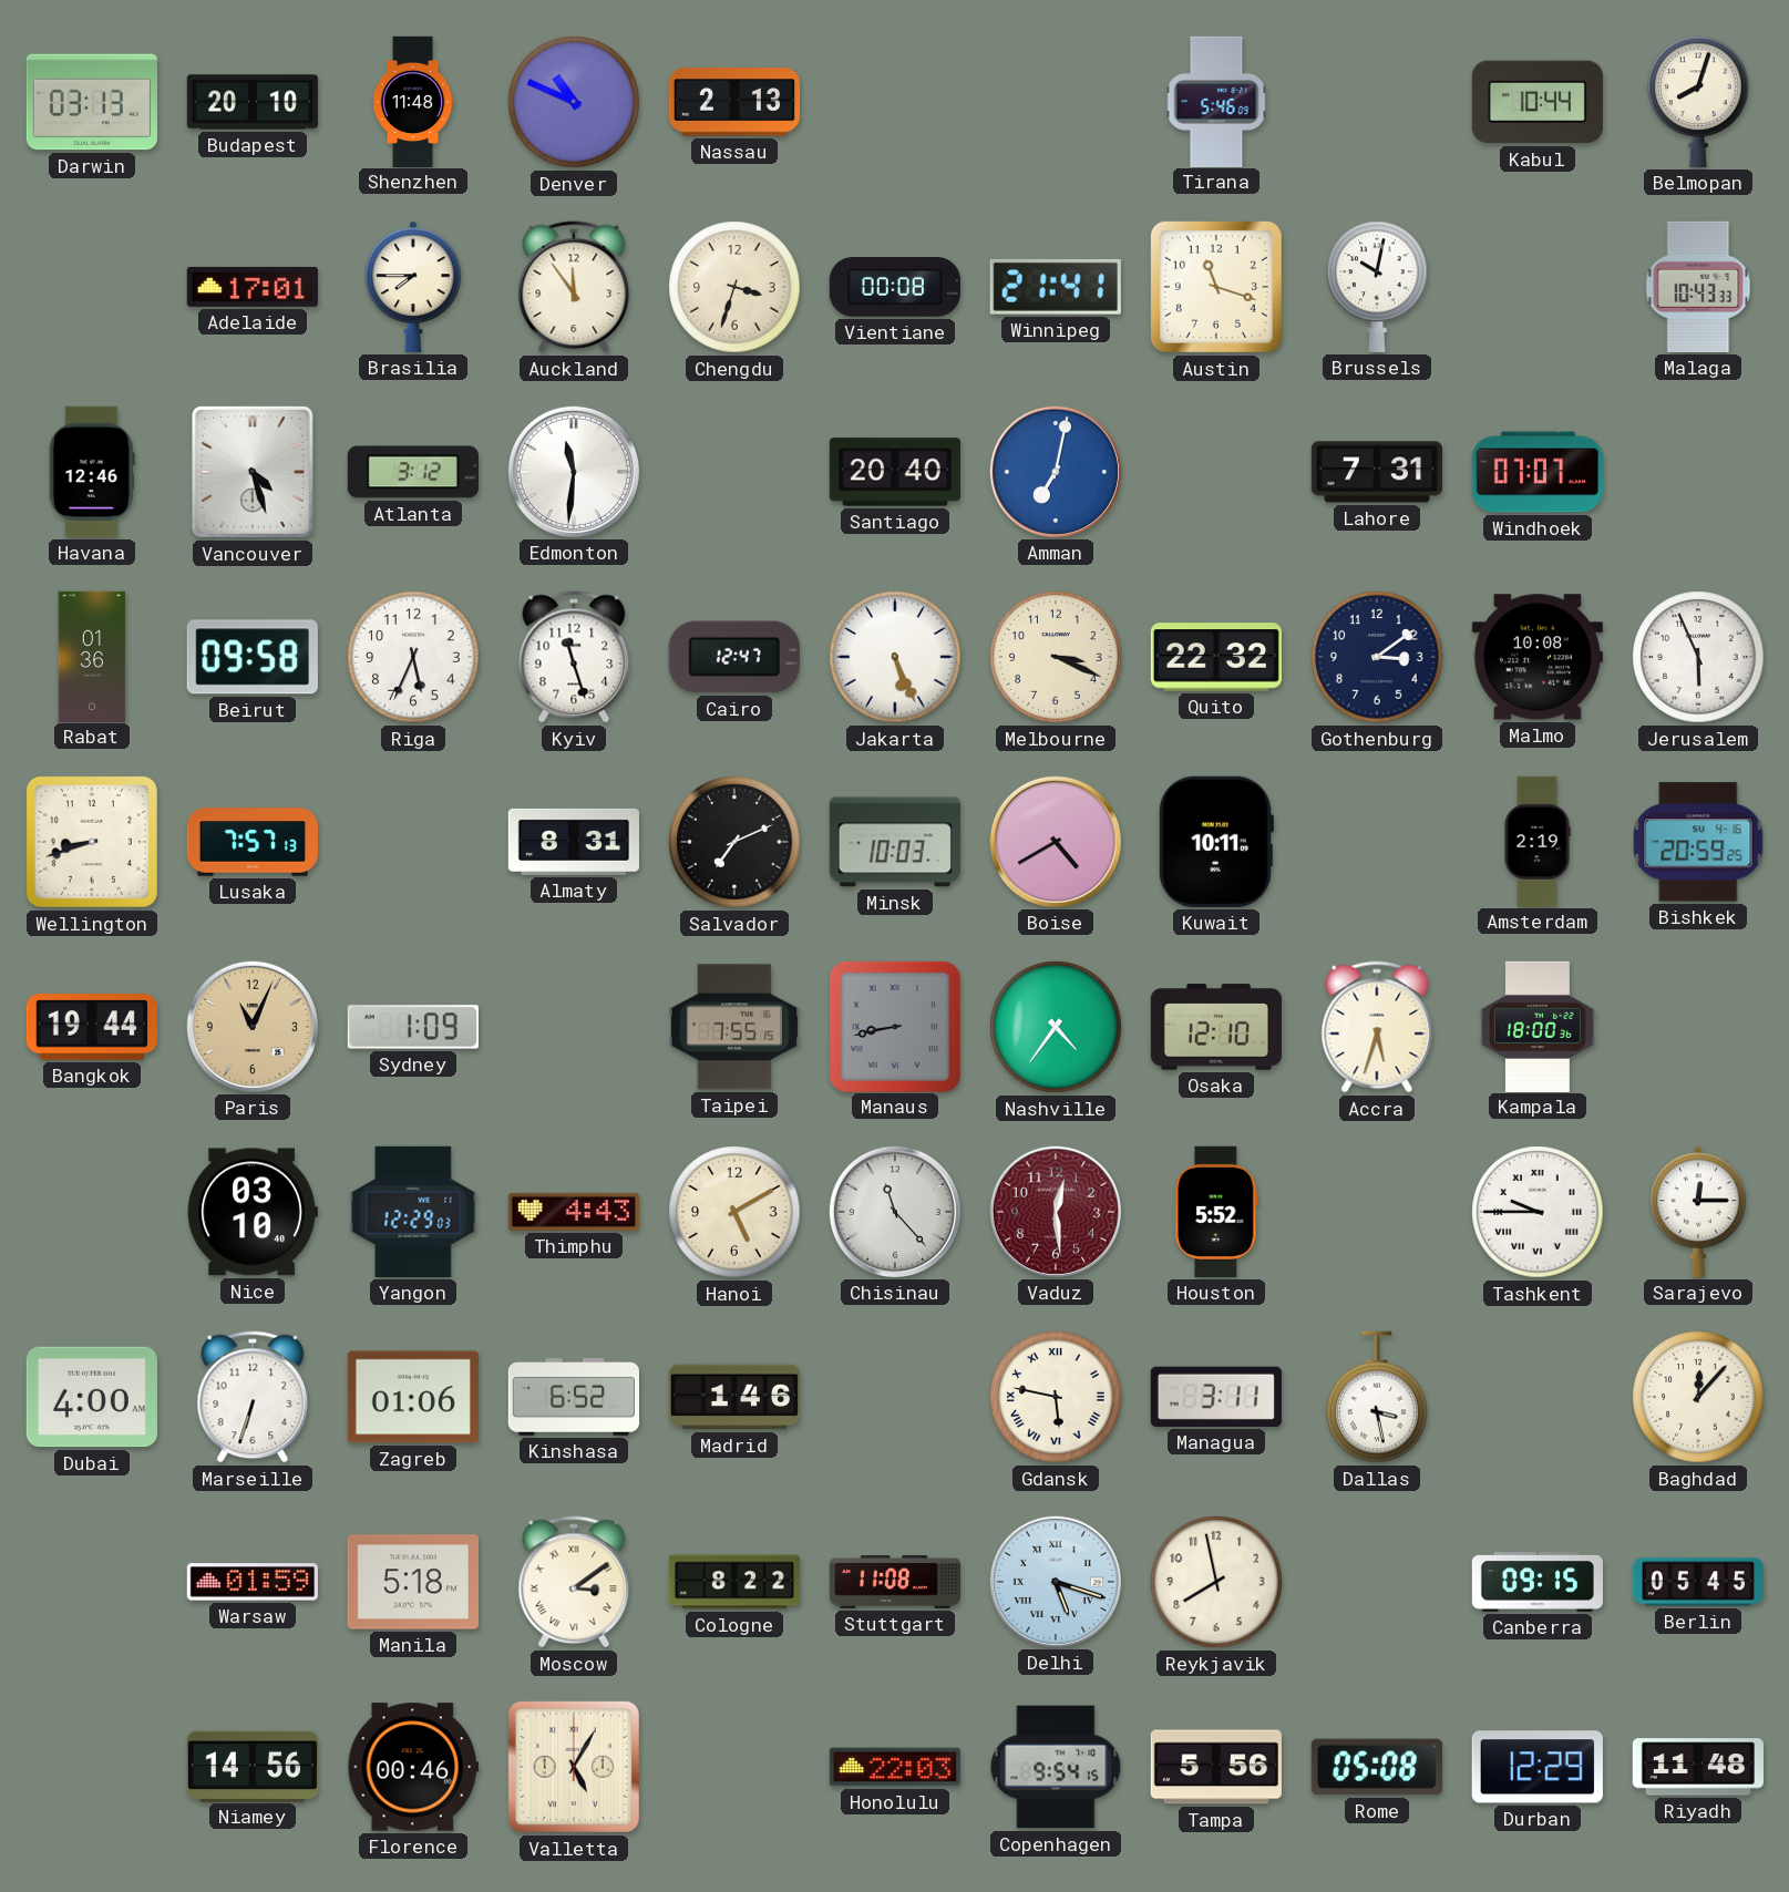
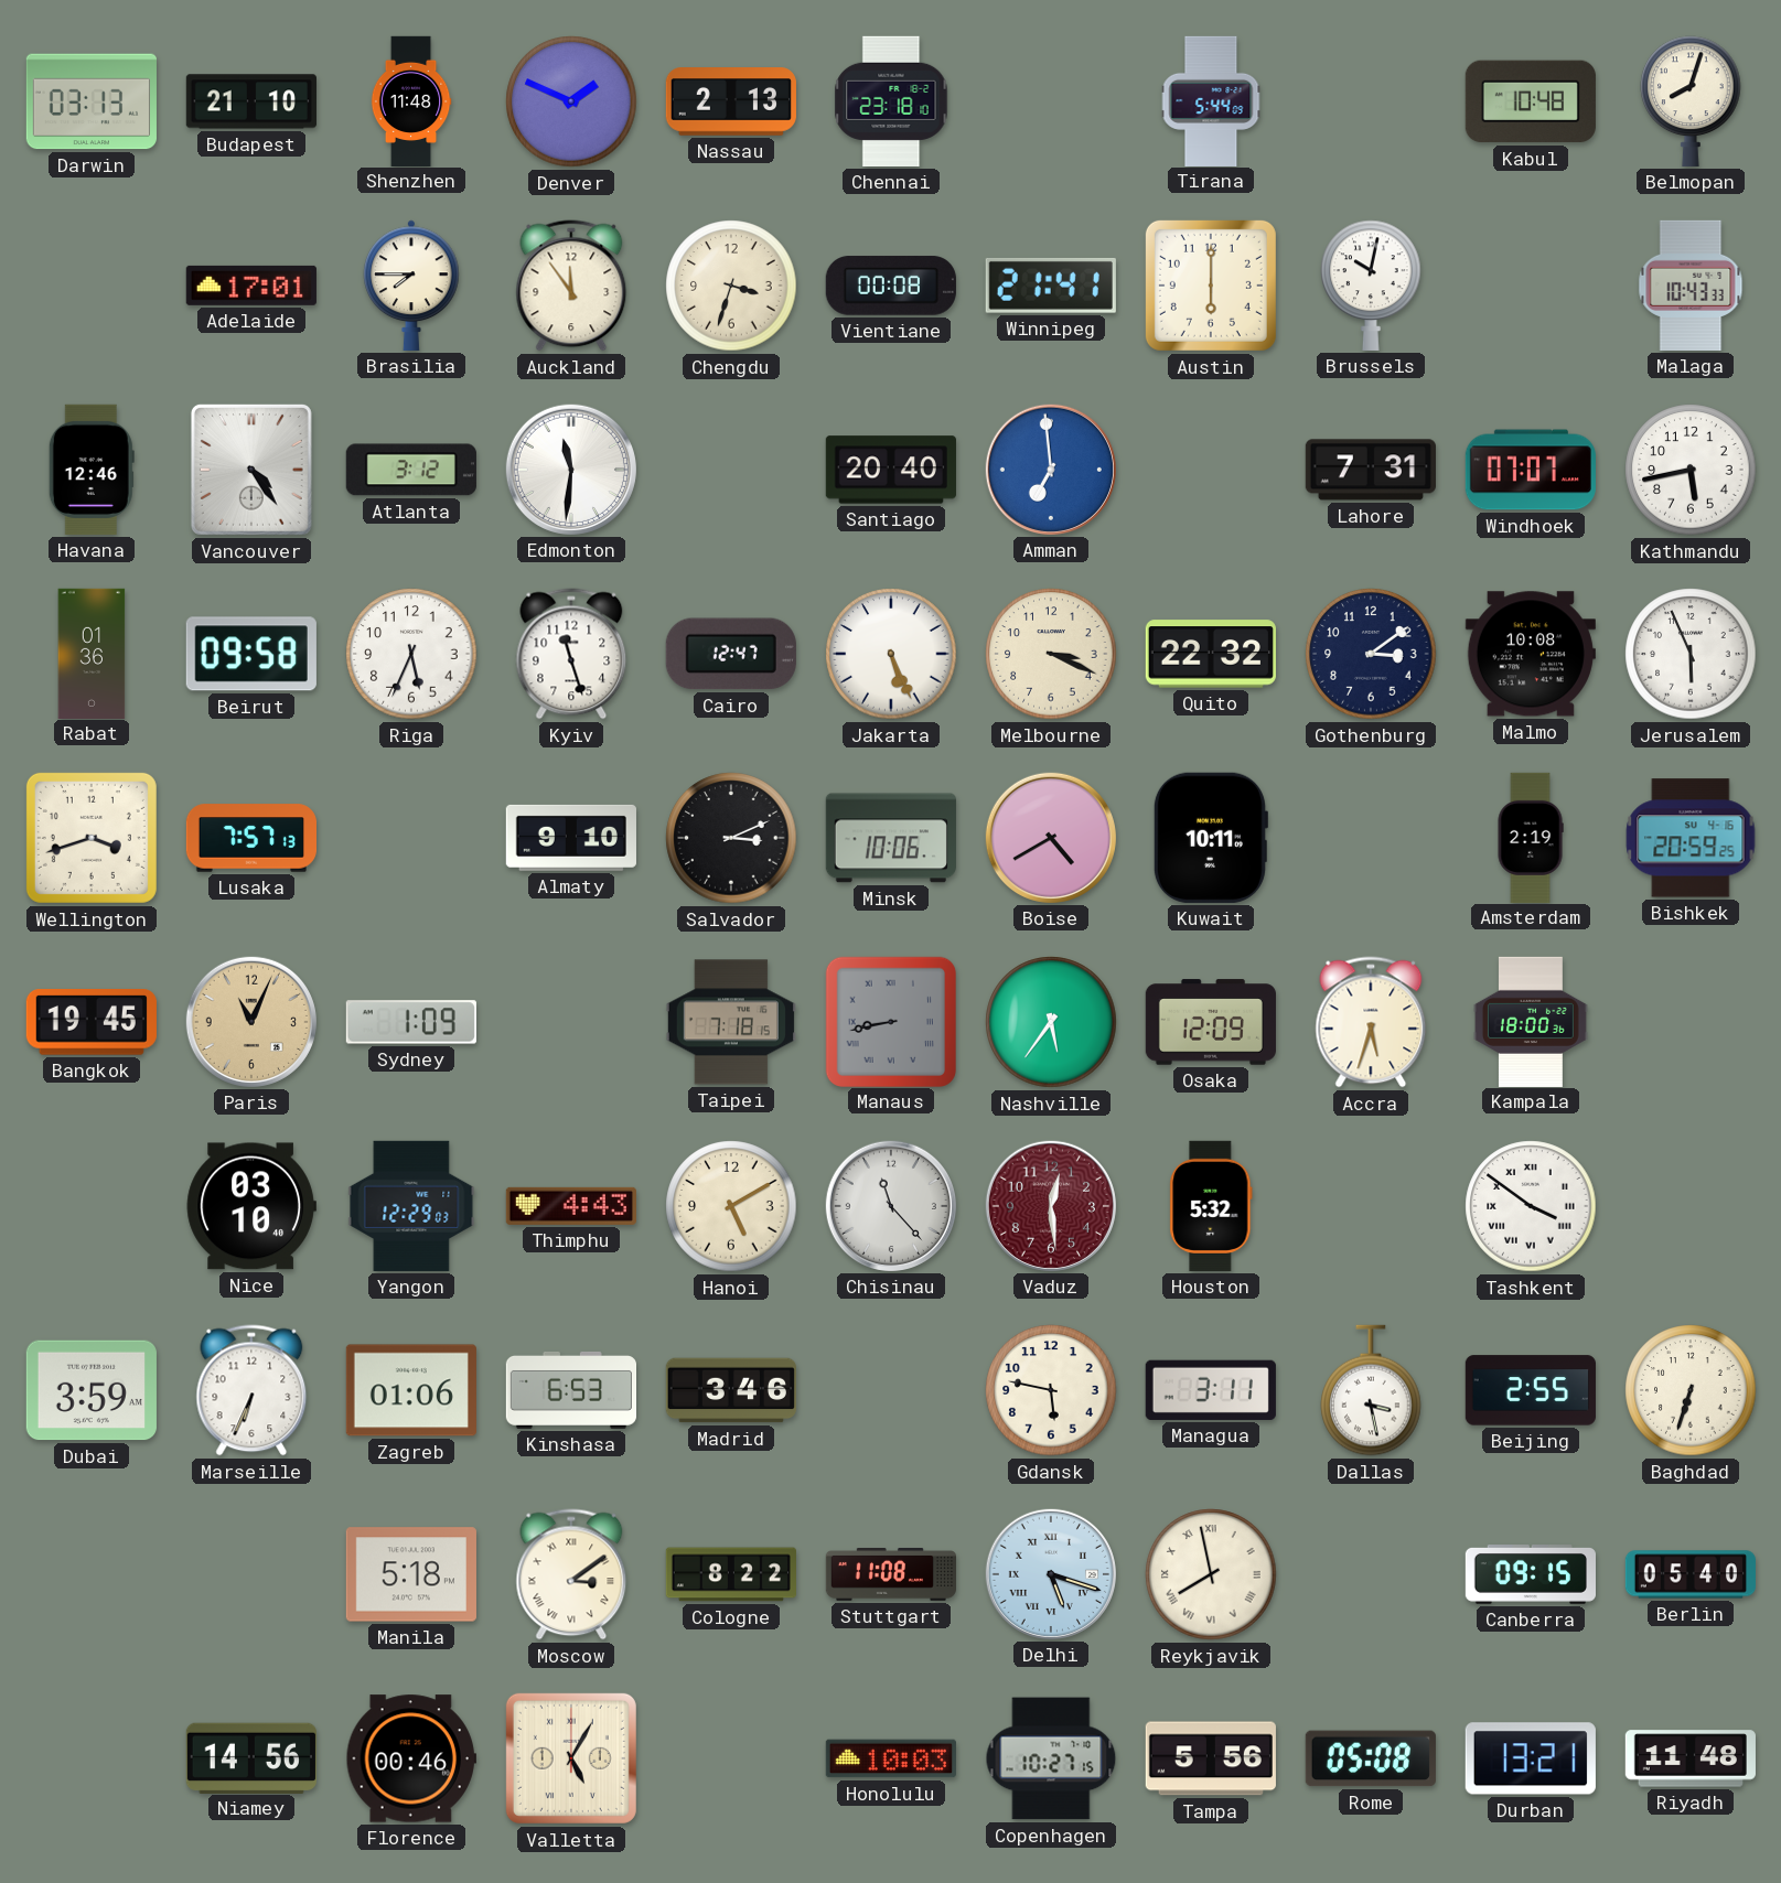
Budapest: 20:10 -> 21:10
Denver: 10:49 -> 1:49
Chennai: none -> 23:18
Tirana: 5:46 -> 5:44
Kabul: 10:44 -> 10:48
Austin: 11:18 -> 6:00
Vancouver: 4:27 -> 4:24
Amman: 7:02 -> 6:59
Kathmandu: none -> 5:43
Wellington: 8:42 -> 3:42
Almaty: 8:31 -> 9:10
Salvador: 7:11 -> 3:11
Minsk: 10:03 -> 10:06
Bangkok: 19:44 -> 19:45
Taipei: 7:55 -> 7:18
Nashville: 4:36 -> 5:36
Osaka: 12:10 -> 12:09
Houston: 5:52 -> 5:32
Tashkent: 9:45 -> 3:51
Sarajevo: 12:15 -> none
Dubai: 4:00 -> 3:59
Marseille: 6:33 -> 6:34
Kinshasa: 6:52 -> 6:53
Madrid: 1:46 -> 3:46
Gdansk numerals: Roman -> Arabic
Beijing: none -> 2:55
Baghdad: 12:07 -> 6:33
Warsaw: 01:59 -> none
Reykjavik numerals: Arabic -> Roman
Berlin: 05:45 -> 05:40
Honolulu: 22:03 -> 10:03
Copenhagen: 9:54 -> 10:27
Durban: 12:29 -> 13:21
